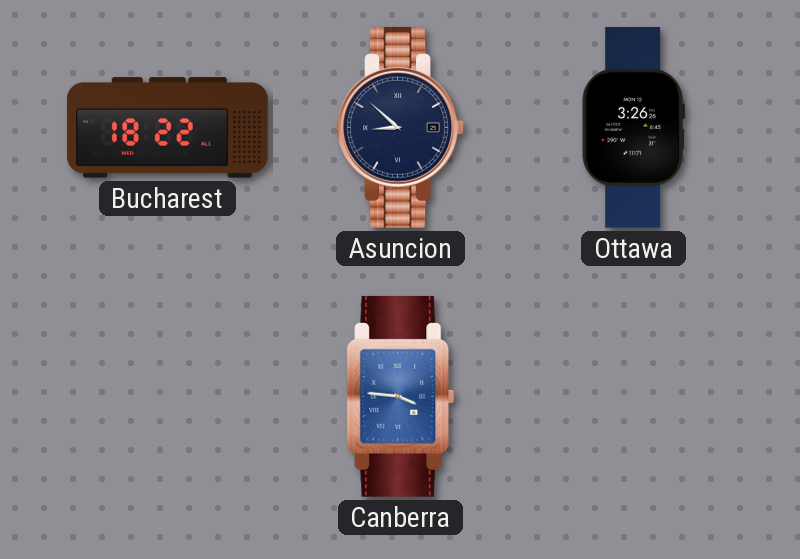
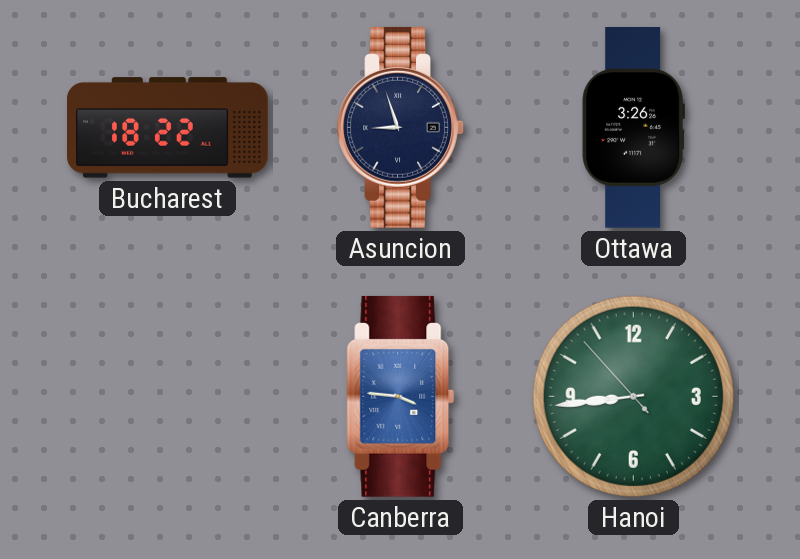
Asuncion: 8:52 -> 8:57
Hanoi: none -> 8:43
